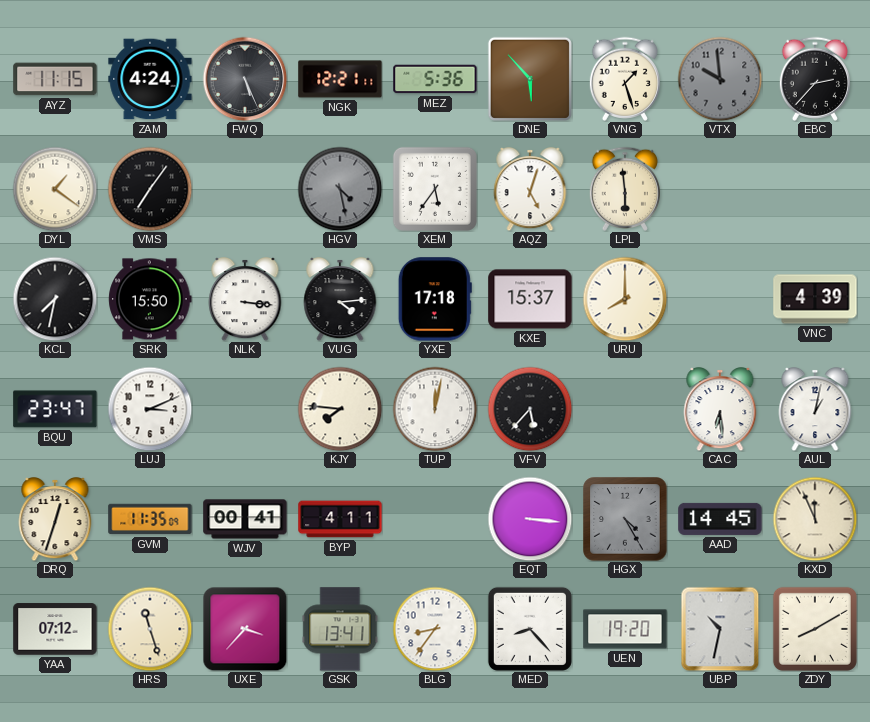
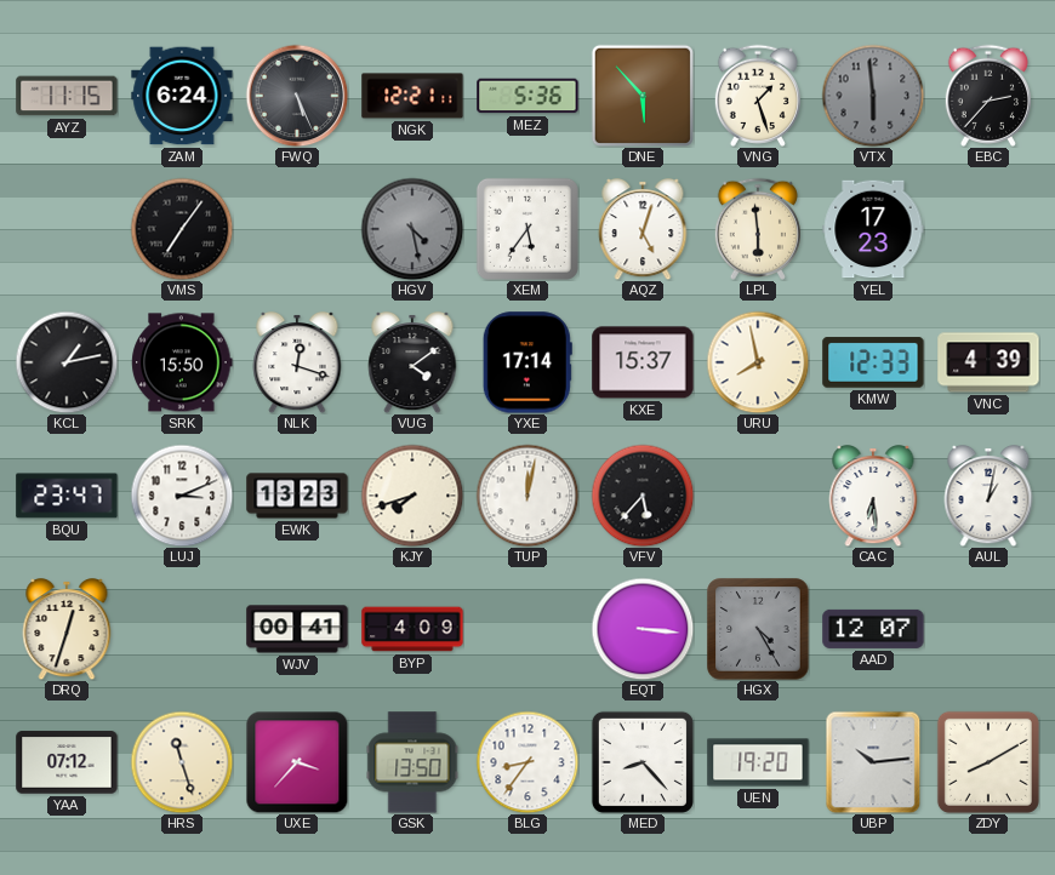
ZAM: 4:24 -> 6:24
VTX: 9:59 -> 5:59
DYL: 1:21 -> none
YEL: none -> 17:23
KCL: 7:32 -> 1:13
NLK: 3:16 -> 12:18
VUG: 4:14 -> 4:09
YXE: 17:18 -> 17:14
URU: 8:00 -> 7:58
KMW: none -> 12:33
EWK: none -> 13:23
KJY: 7:46 -> 7:42
GVM: 11:35 -> none
BYP: 4:11 -> 4:09
AAD: 14:45 -> 12:07
KXD: 11:56 -> none
GSK: 13:41 -> 13:50
UBP: 10:32 -> 10:14
